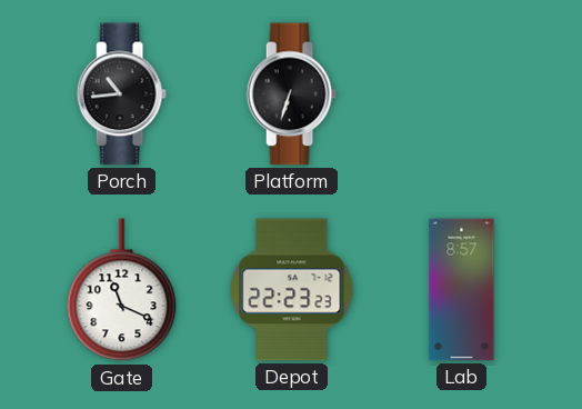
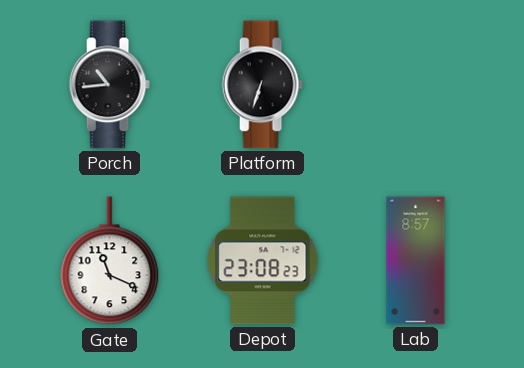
Depot: 22:23 -> 23:08
